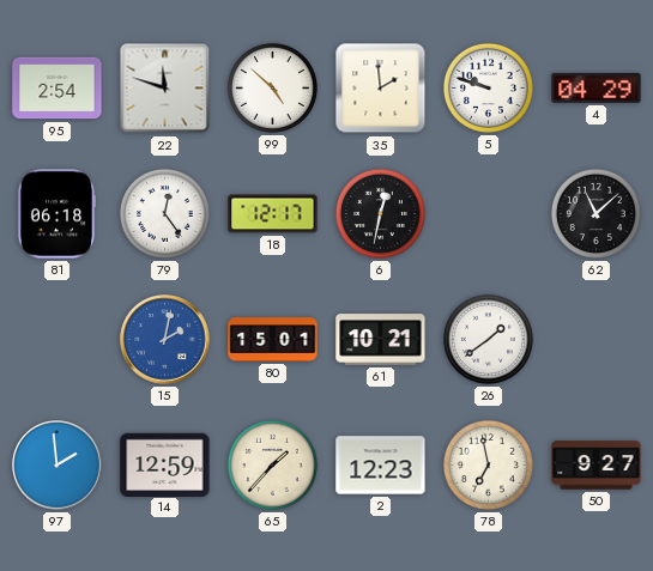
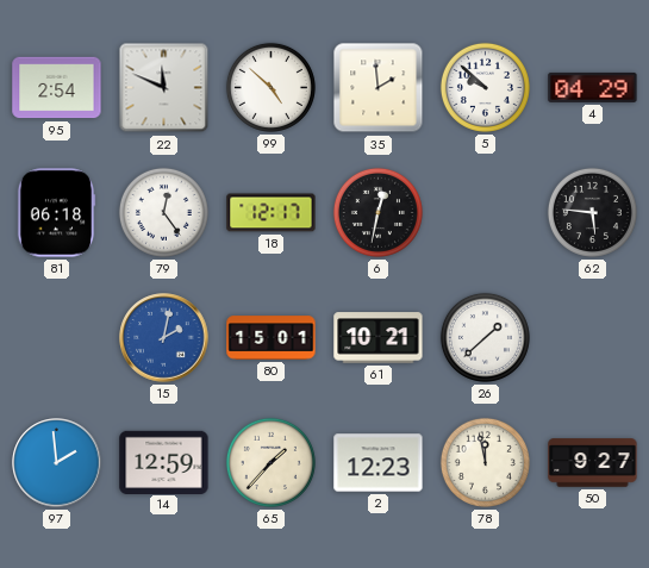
22: 11:48 -> 11:49
5: 9:48 -> 9:52
62: 11:08 -> 5:46
26: 1:39 -> 1:38
78: 6:58 -> 11:58
